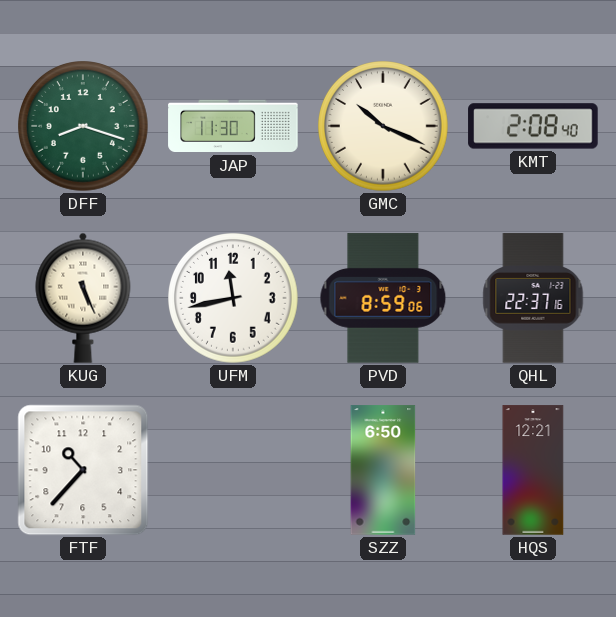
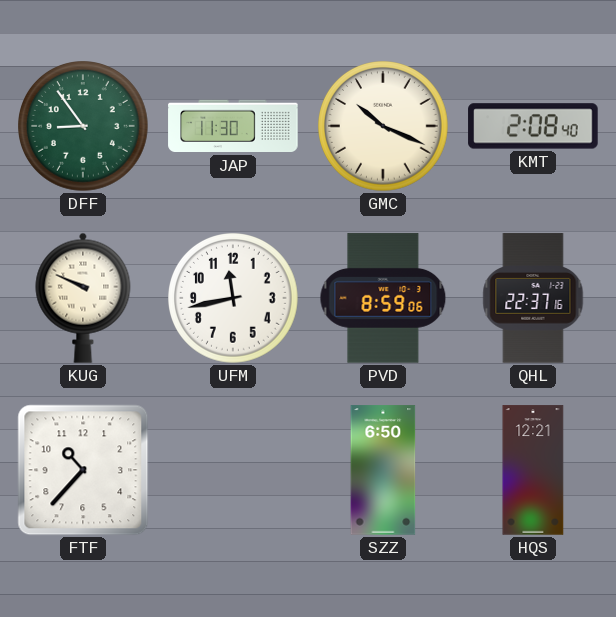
DFF: 8:18 -> 8:54
KUG: 5:26 -> 9:49
